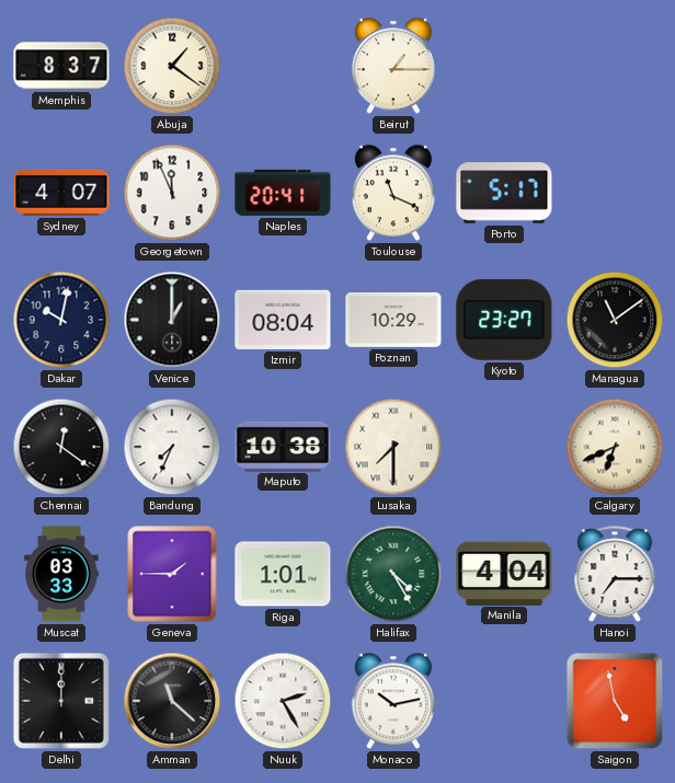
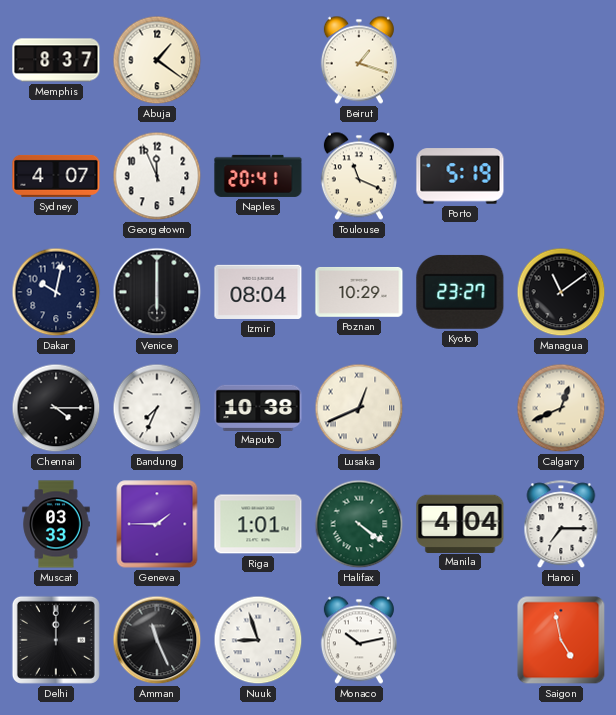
Beirut: 1:15 -> 1:18
Porto: 5:17 -> 5:19
Venice: 1:00 -> 6:00
Chennai: 12:21 -> 4:15
Lusaka: 7:30 -> 12:41
Calgary: 6:41 -> 12:41
Halifax: 4:25 -> 4:21
Amman: 11:22 -> 11:26
Nuuk: 2:25 -> 8:57
